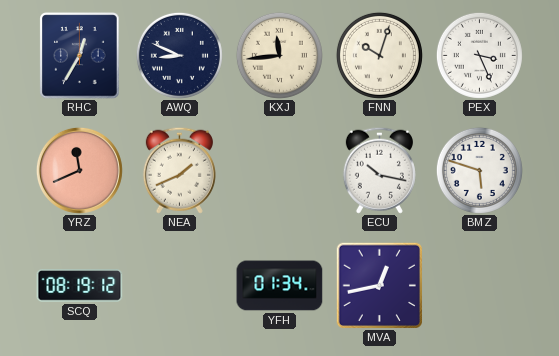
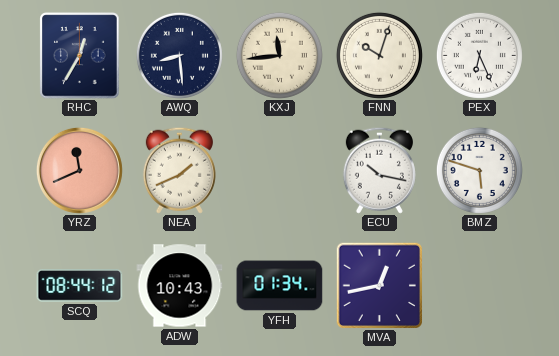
AWQ: 8:49 -> 8:29
PEX: 3:26 -> 6:26
SCQ: 08:19 -> 08:44
ADW: none -> 10:43
